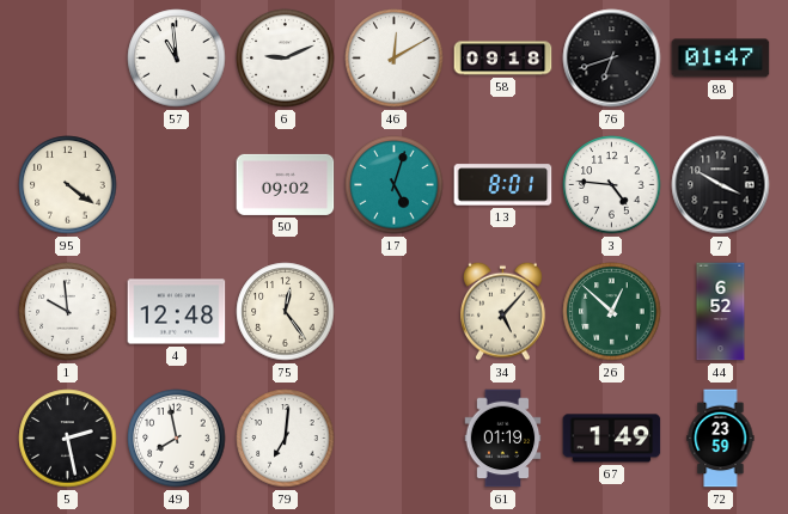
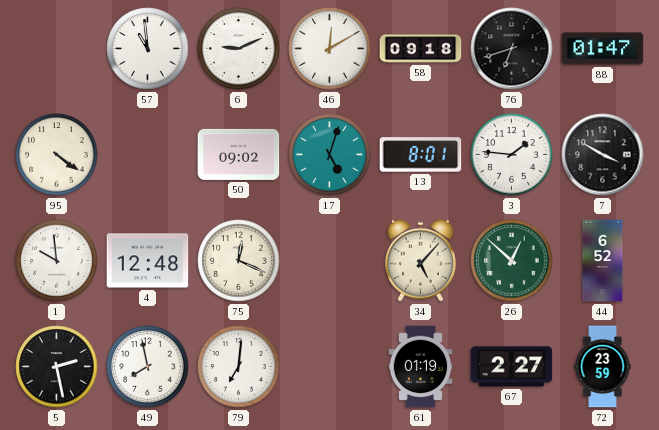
3: 4:46 -> 1:46
75: 12:24 -> 12:19
67: 1:49 -> 2:27
